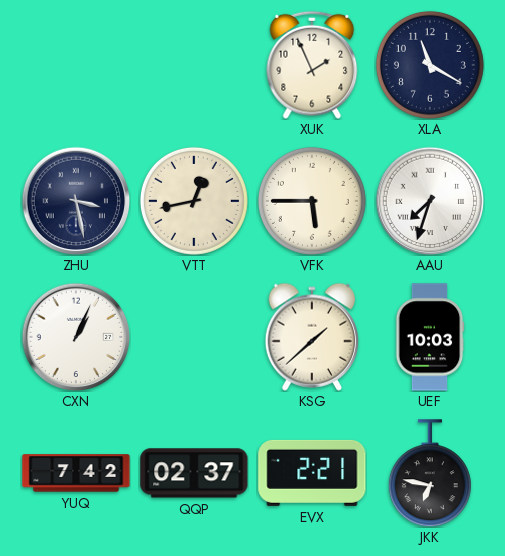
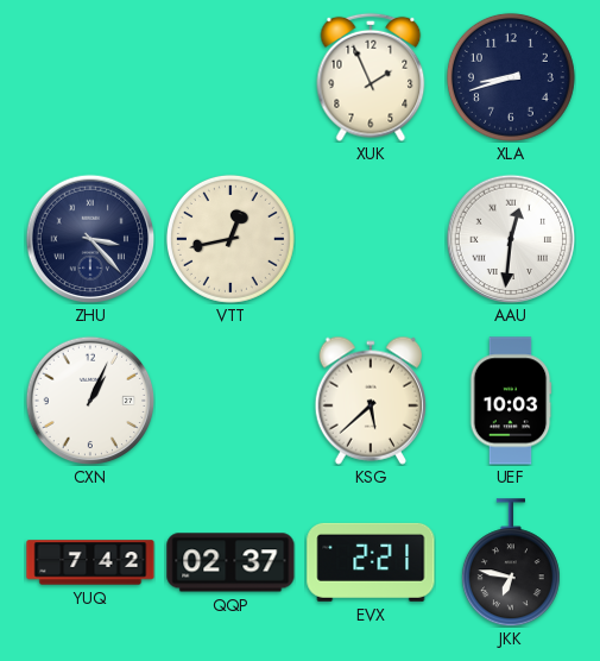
XLA: 11:20 -> 8:42
ZHU: 3:28 -> 3:23
VFK: 5:45 -> none
AAU: 7:33 -> 12:31
KSG: 1:38 -> 5:38
